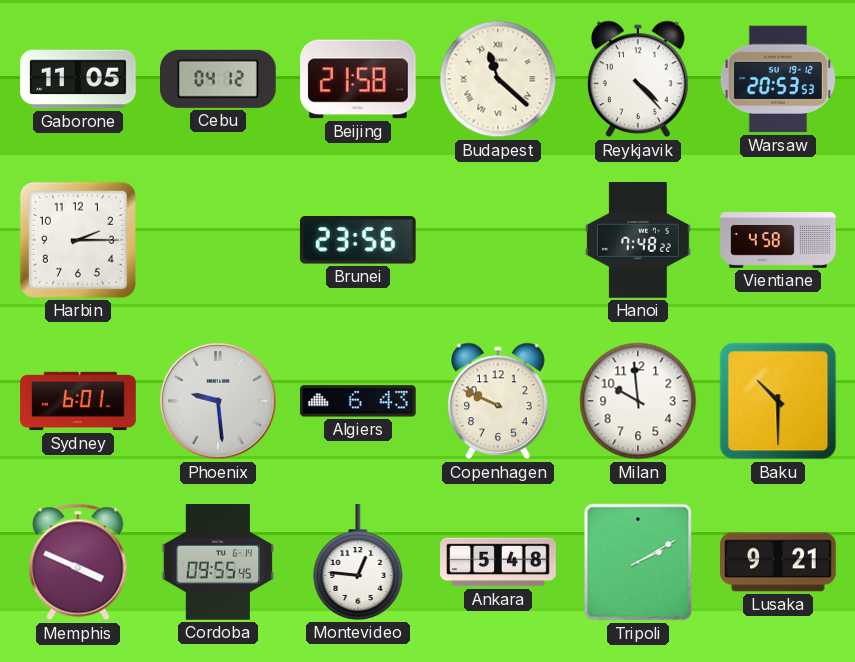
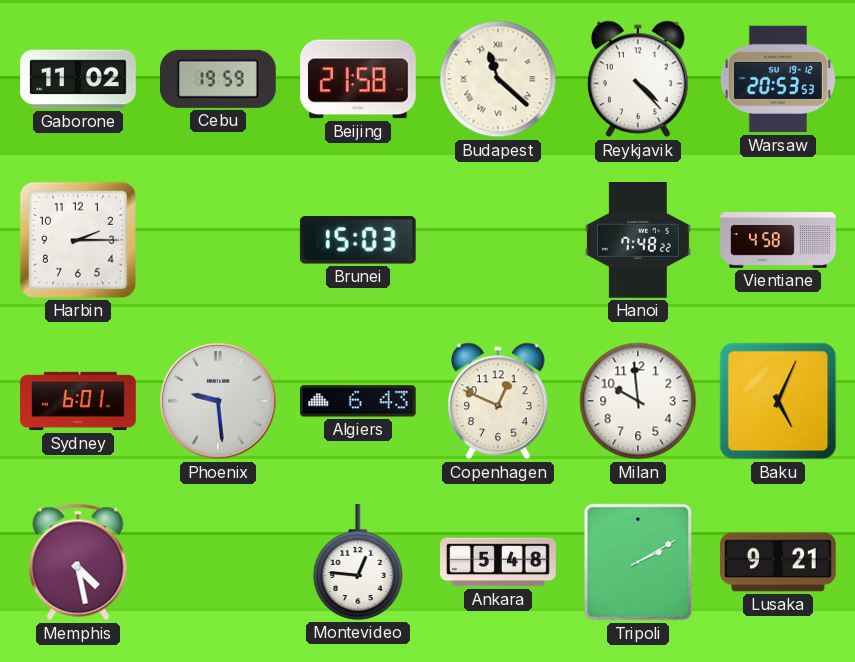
Gaborone: 11:05 -> 11:02
Cebu: 04:12 -> 19:59
Brunei: 23:56 -> 15:03
Copenhagen: 9:49 -> 12:49
Baku: 10:30 -> 5:04
Memphis: 3:49 -> 4:28
Cordoba: 09:55 -> none
